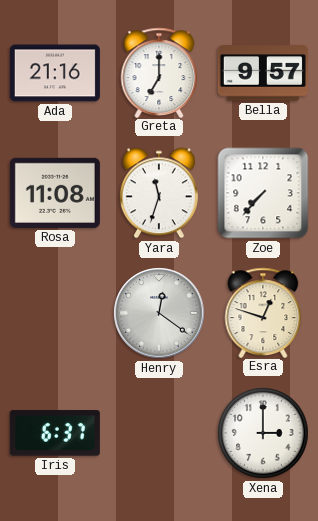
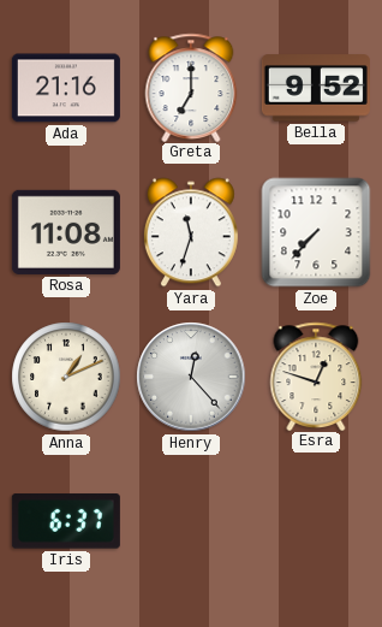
Bella: 9:57 -> 9:52
Anna: none -> 1:11
Henry: 12:21 -> 12:23
Xena: 3:00 -> none
